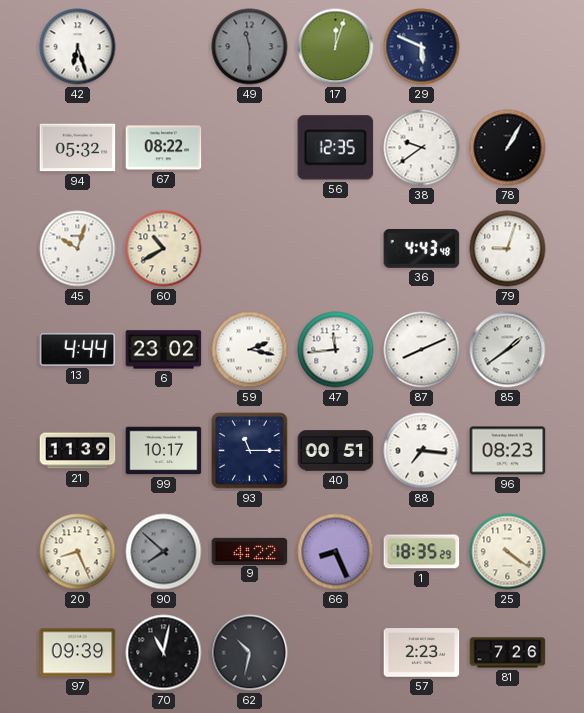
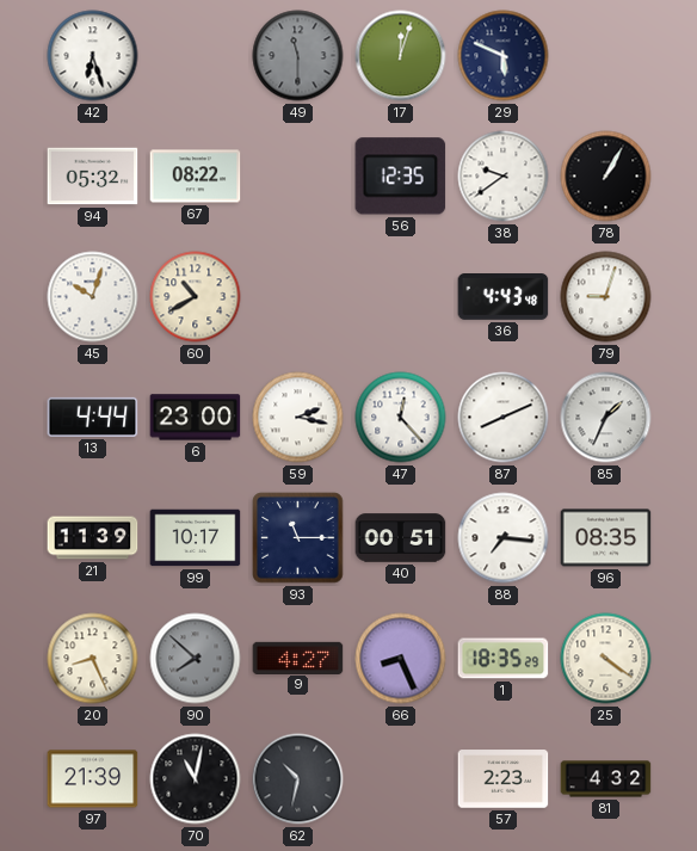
6: 23:02 -> 23:00
47: 11:44 -> 12:23
85: 1:39 -> 1:34
96: 08:23 -> 08:35
9: 4:22 -> 4:27
97: 09:39 -> 21:39
81: 7:26 -> 4:32
